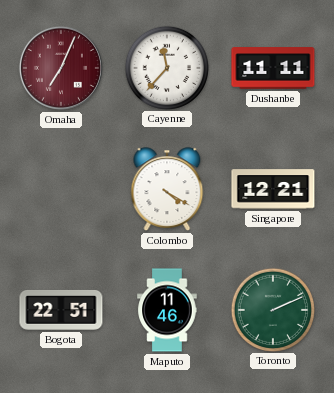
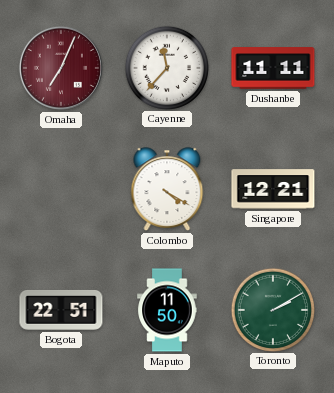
Maputo: 11:46 -> 11:50
Toronto: 2:11 -> 2:10
